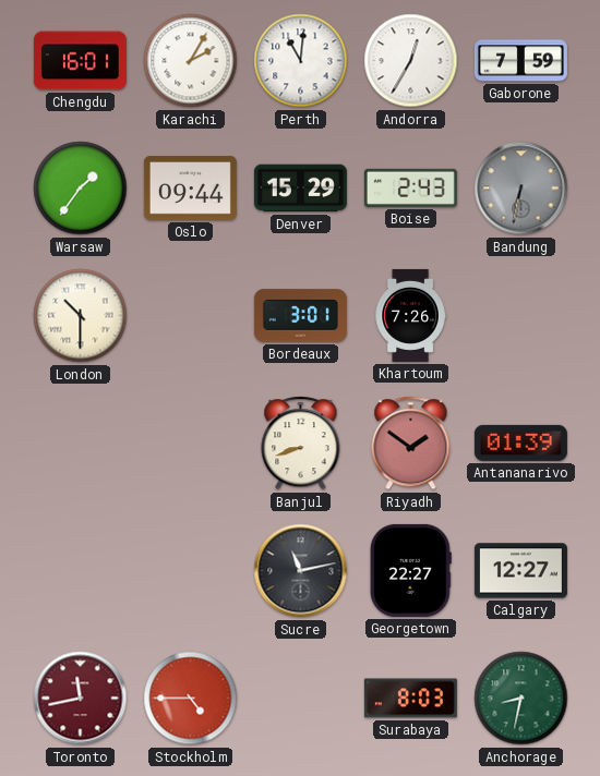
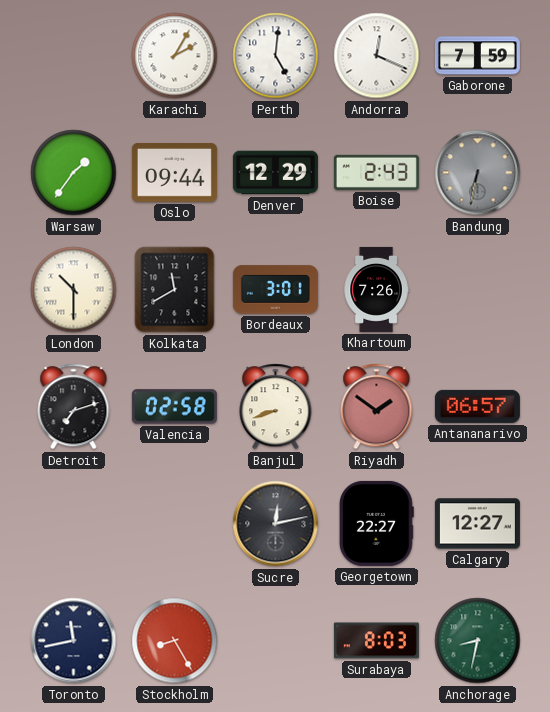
Chengdu: 16:01 -> none
Perth: 11:01 -> 5:01
Andorra: 12:35 -> 12:19
Denver: 15:29 -> 12:29
Kolkata: none -> 11:40
Detroit: none -> 7:12
Valencia: none -> 02:58
Antananarivo: 01:39 -> 06:57
Sucre: 11:13 -> 12:13
Toronto dial: burgundy -> navy
Stockholm: 4:45 -> 8:25
